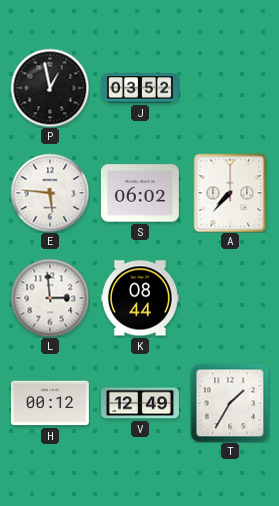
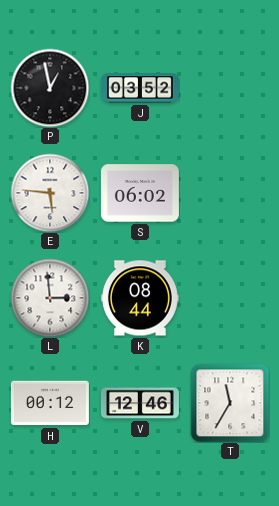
A: 7:37 -> none
V: 12:49 -> 12:46
T: 1:35 -> 11:35
